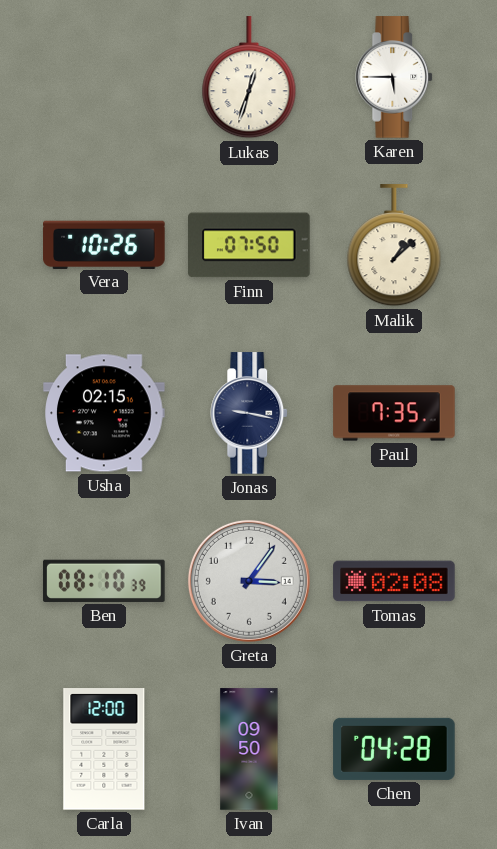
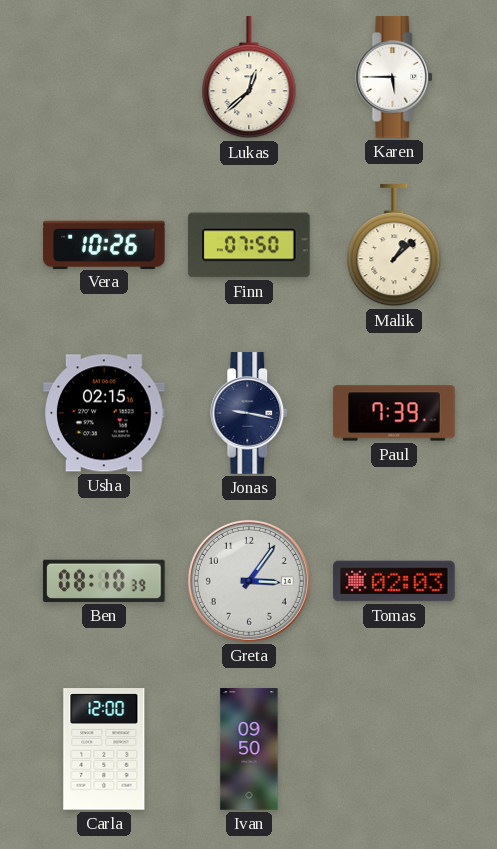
Lukas: 12:33 -> 12:38
Paul: 7:35 -> 7:39
Tomas: 02:08 -> 02:03
Chen: 04:28 -> none
